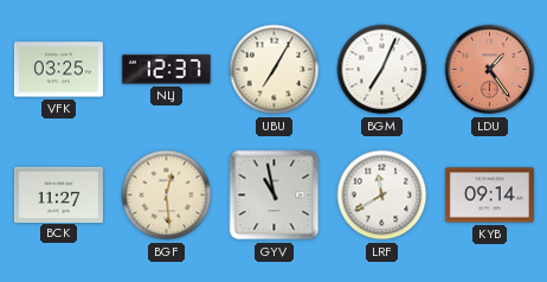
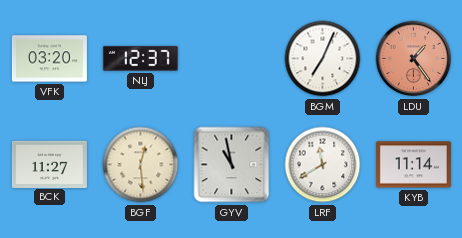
VFK: 03:25 -> 03:20
UBU: 7:05 -> none
KYB: 09:14 -> 11:14
